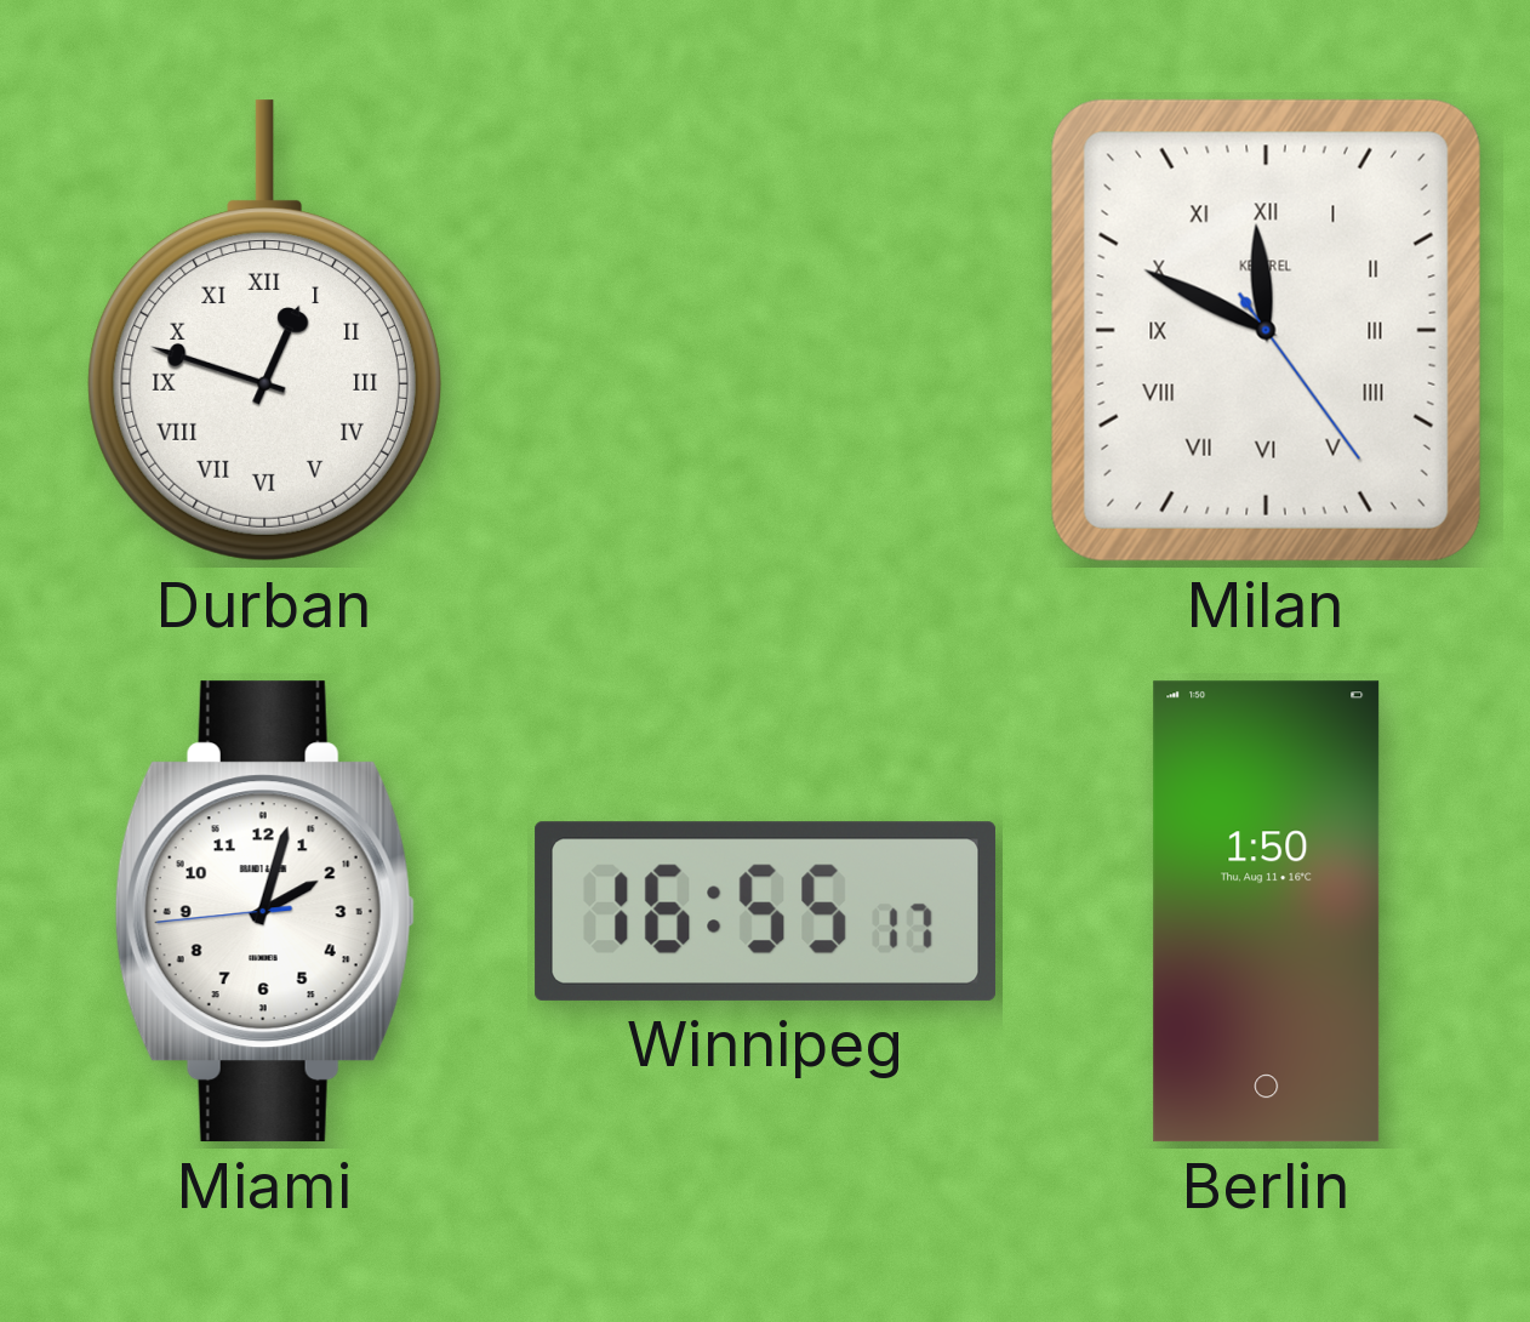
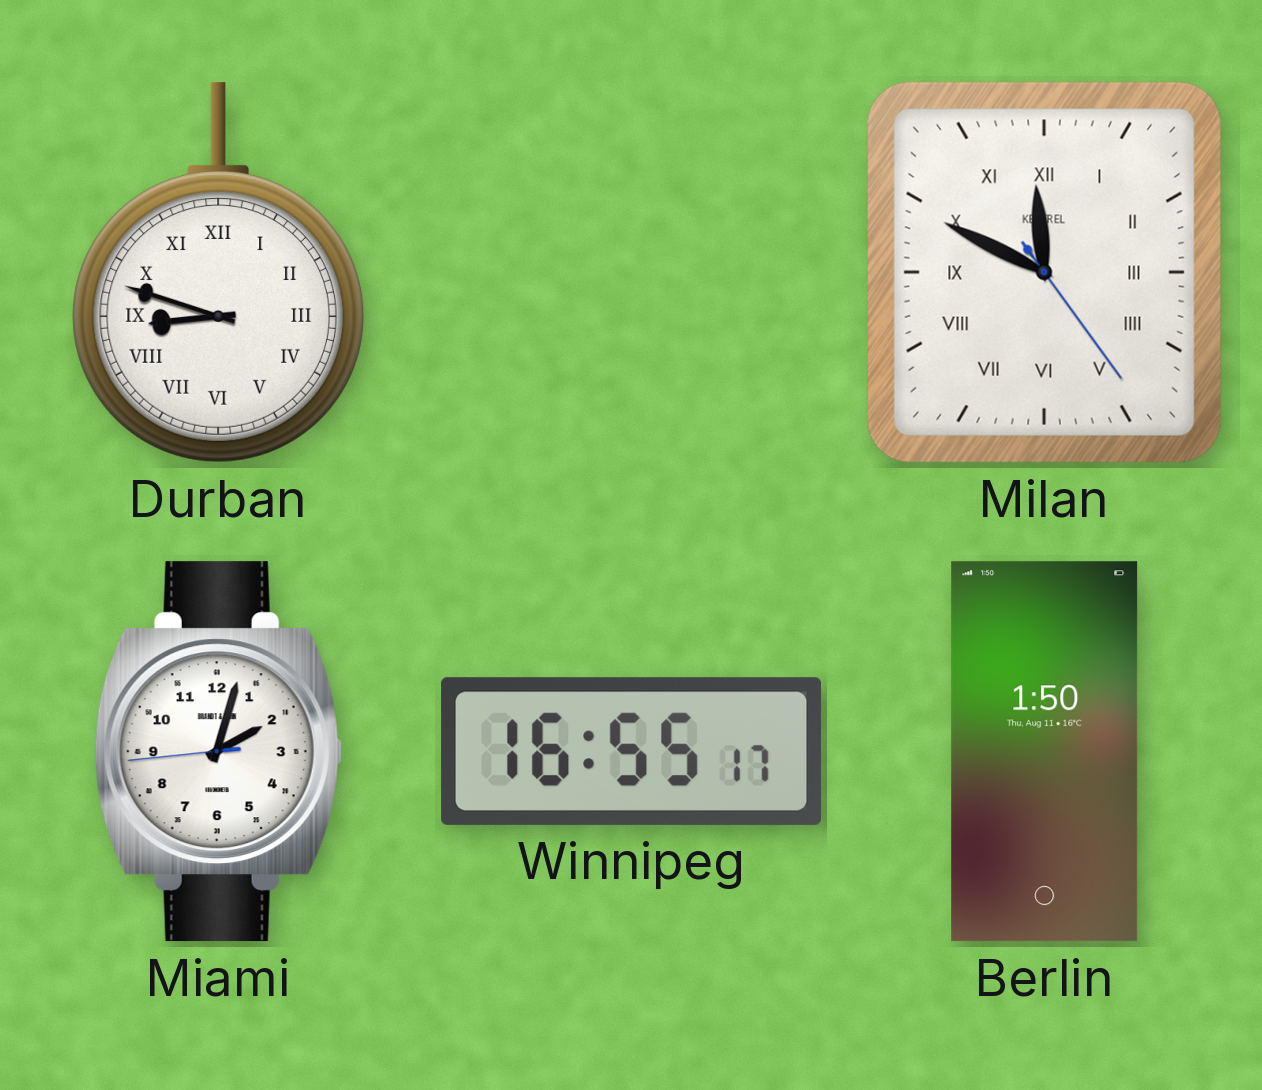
Durban: 12:48 -> 8:48
